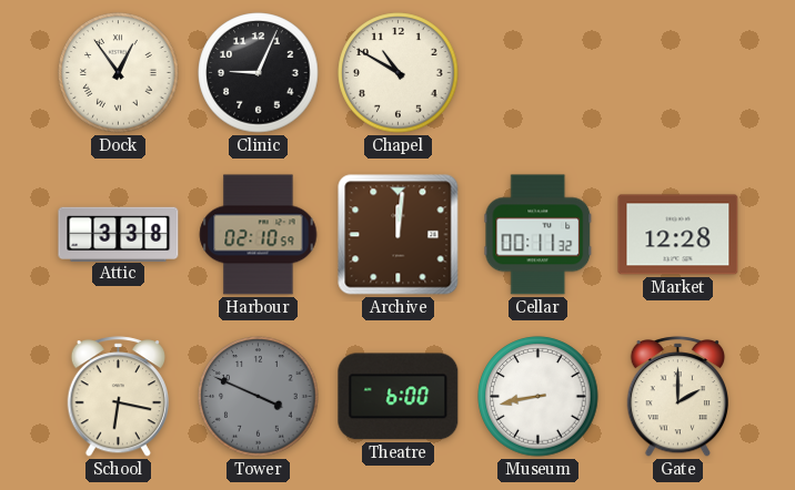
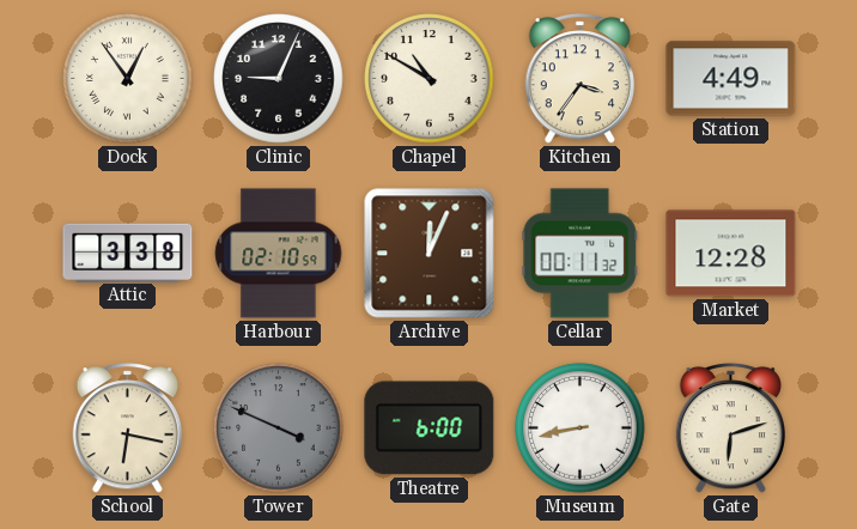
Kitchen: none -> 3:36
Station: none -> 4:49
Archive: 12:01 -> 12:04
Gate: 2:00 -> 6:12
